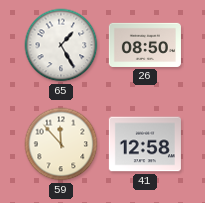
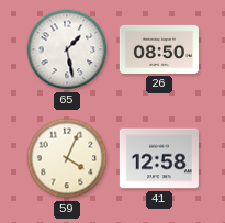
65: 1:25 -> 1:28
59: 11:53 -> 4:04
